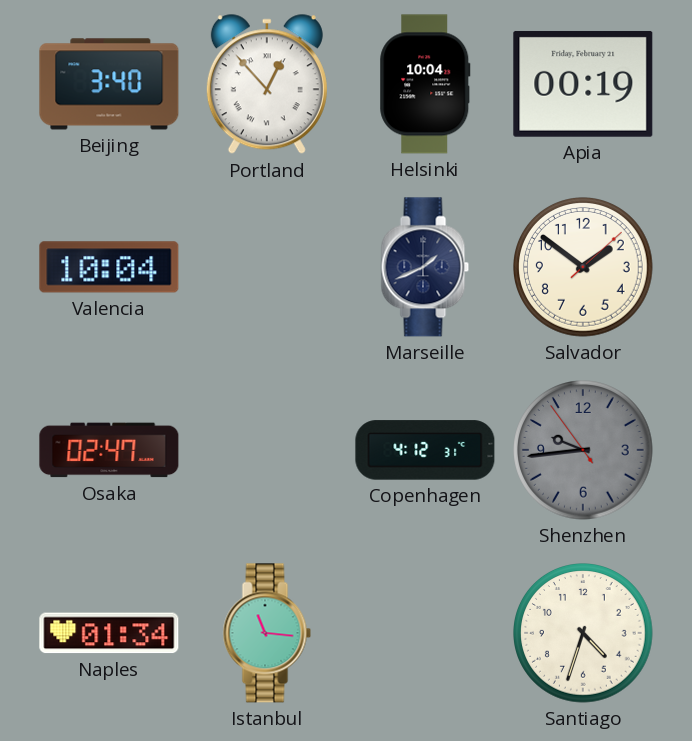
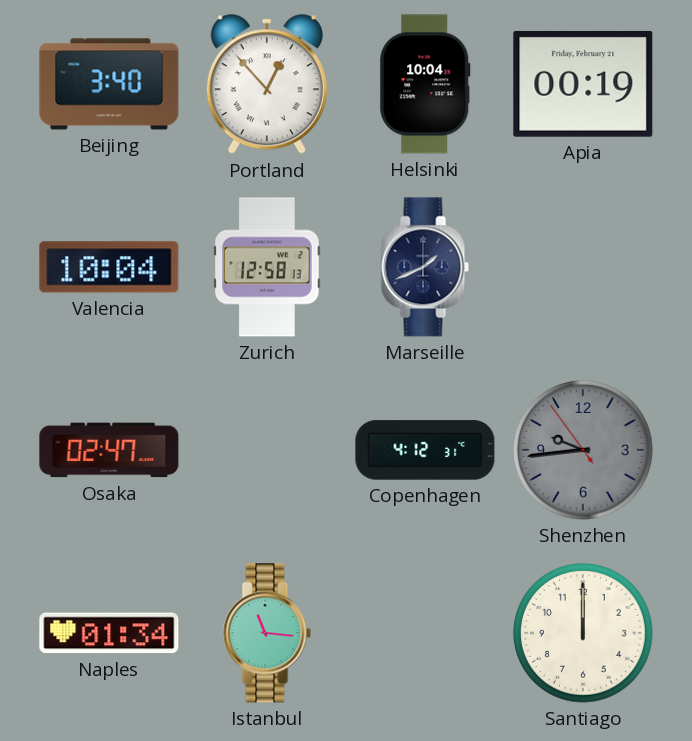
Zurich: none -> 12:58
Salvador: 1:51 -> none
Santiago: 4:33 -> 12:00
